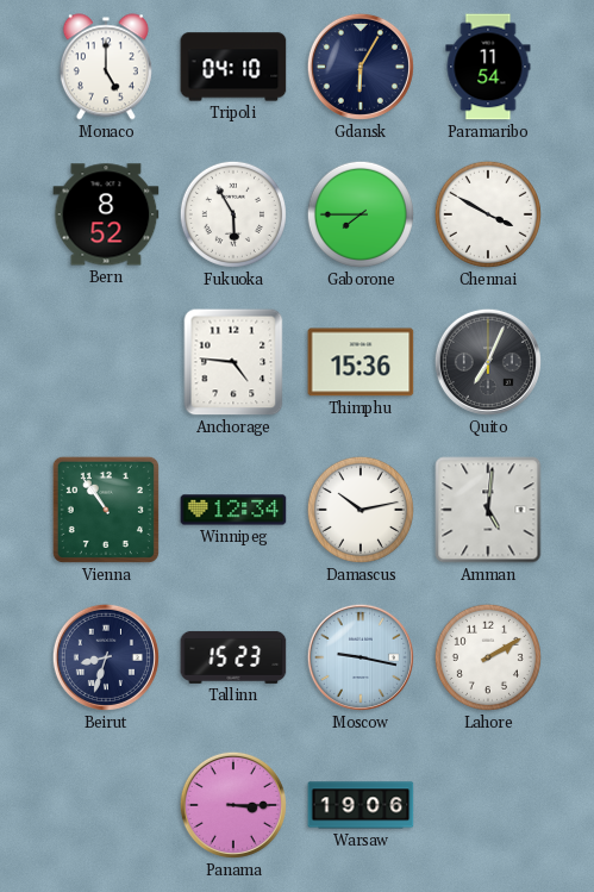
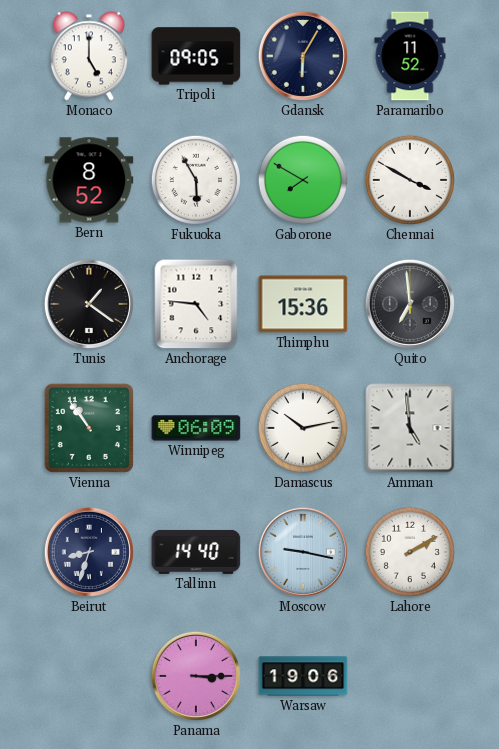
Tripoli: 04:10 -> 09:05
Paramaribo: 11:54 -> 11:52
Gaborone: 7:45 -> 7:50
Tunis: none -> 1:21
Quito: 7:04 -> 6:59
Winnipeg: 12:34 -> 06:09
Amman: 5:01 -> 4:59
Tallinn: 15:23 -> 14:40
